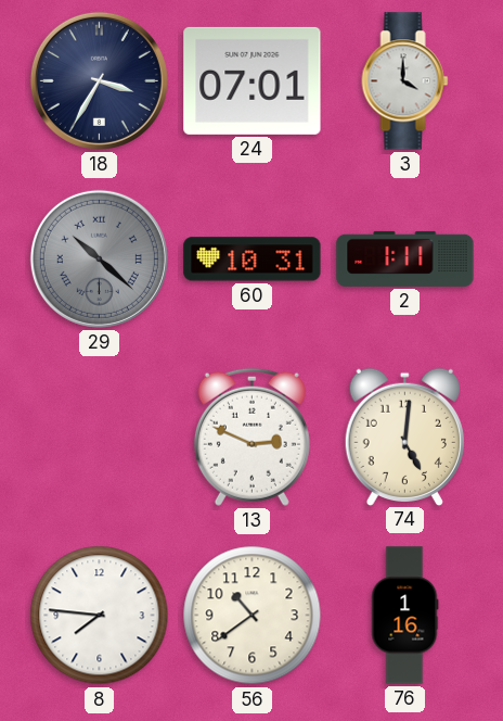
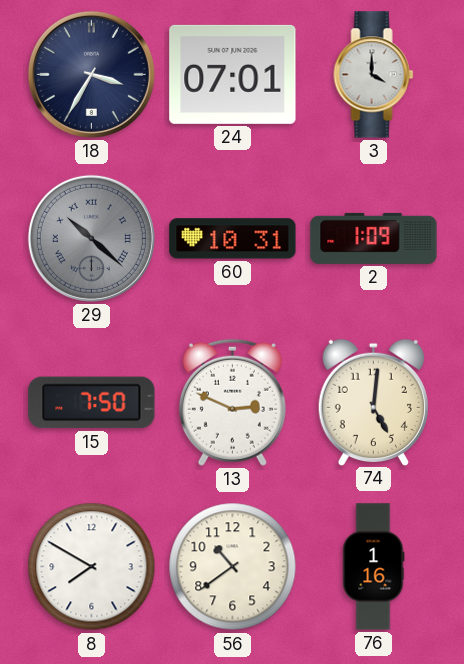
2: 1:11 -> 1:09
15: none -> 7:50
8: 7:46 -> 7:50
